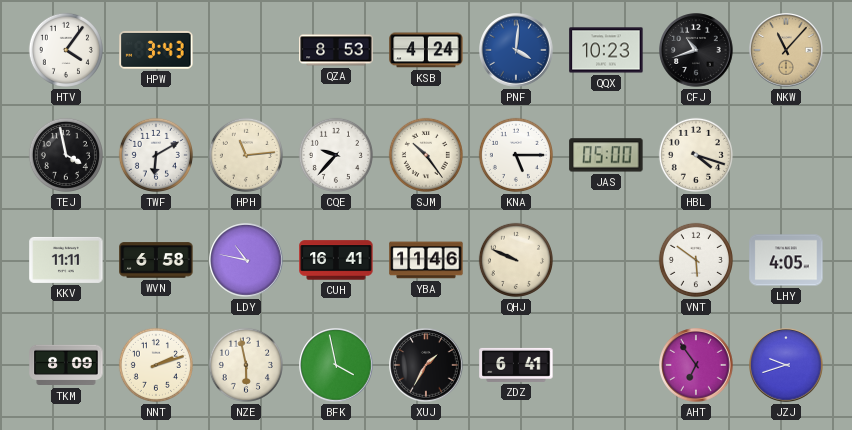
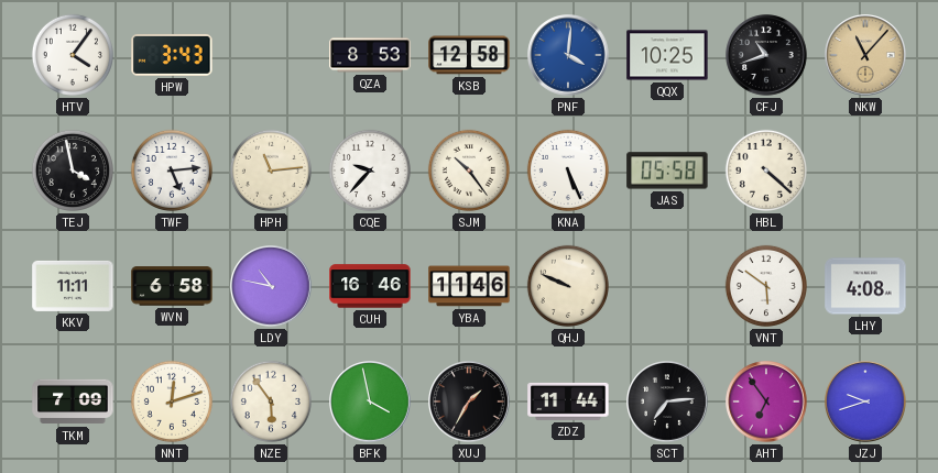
KSB: 4:24 -> 12:58
QQX: 10:23 -> 10:25
TWF: 6:10 -> 5:14
KNA: 5:15 -> 5:26
JAS: 05:00 -> 05:58
HBL: 4:18 -> 4:22
CUH: 16:41 -> 16:46
LHY: 4:05 -> 4:08
TKM: 8:09 -> 7:09
NNT: 2:12 -> 12:12
NZE: 5:58 -> 5:54
ZDZ: 6:41 -> 11:44
SCT: none -> 7:14
